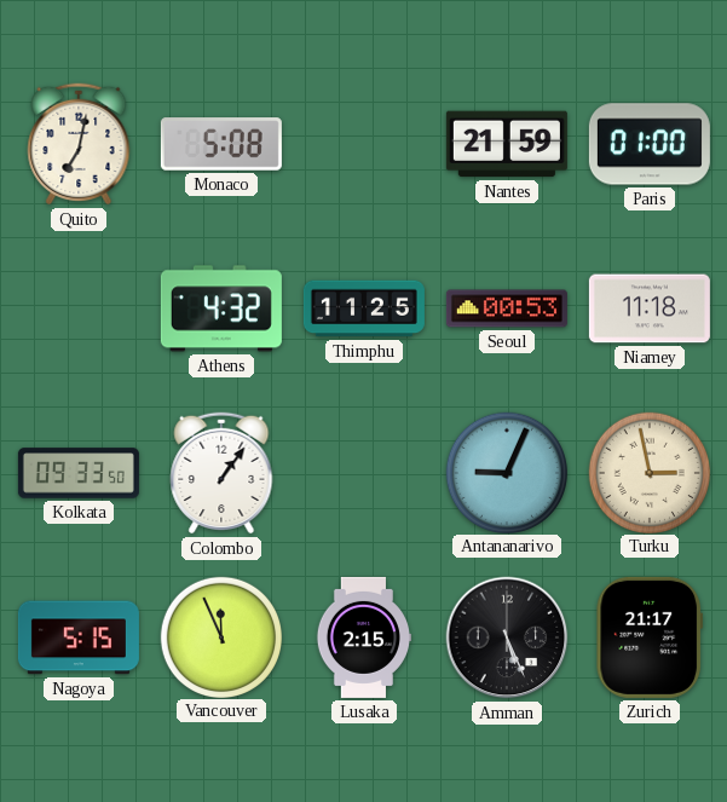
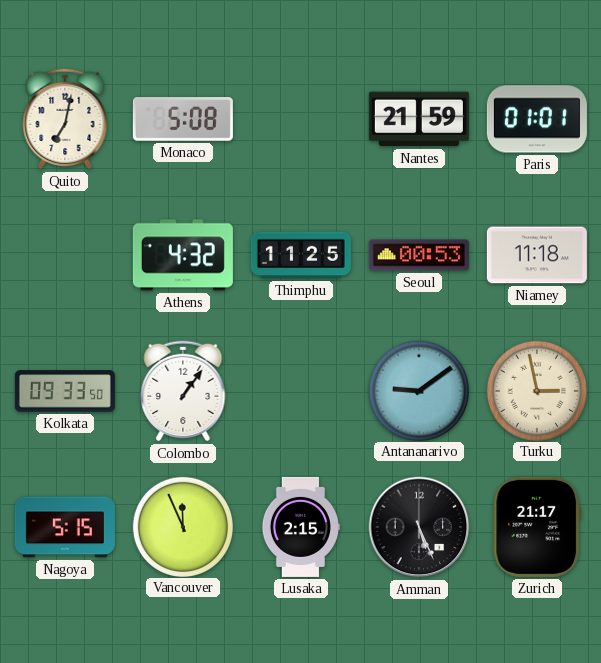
Paris: 01:00 -> 01:01
Antananarivo: 9:04 -> 9:09
